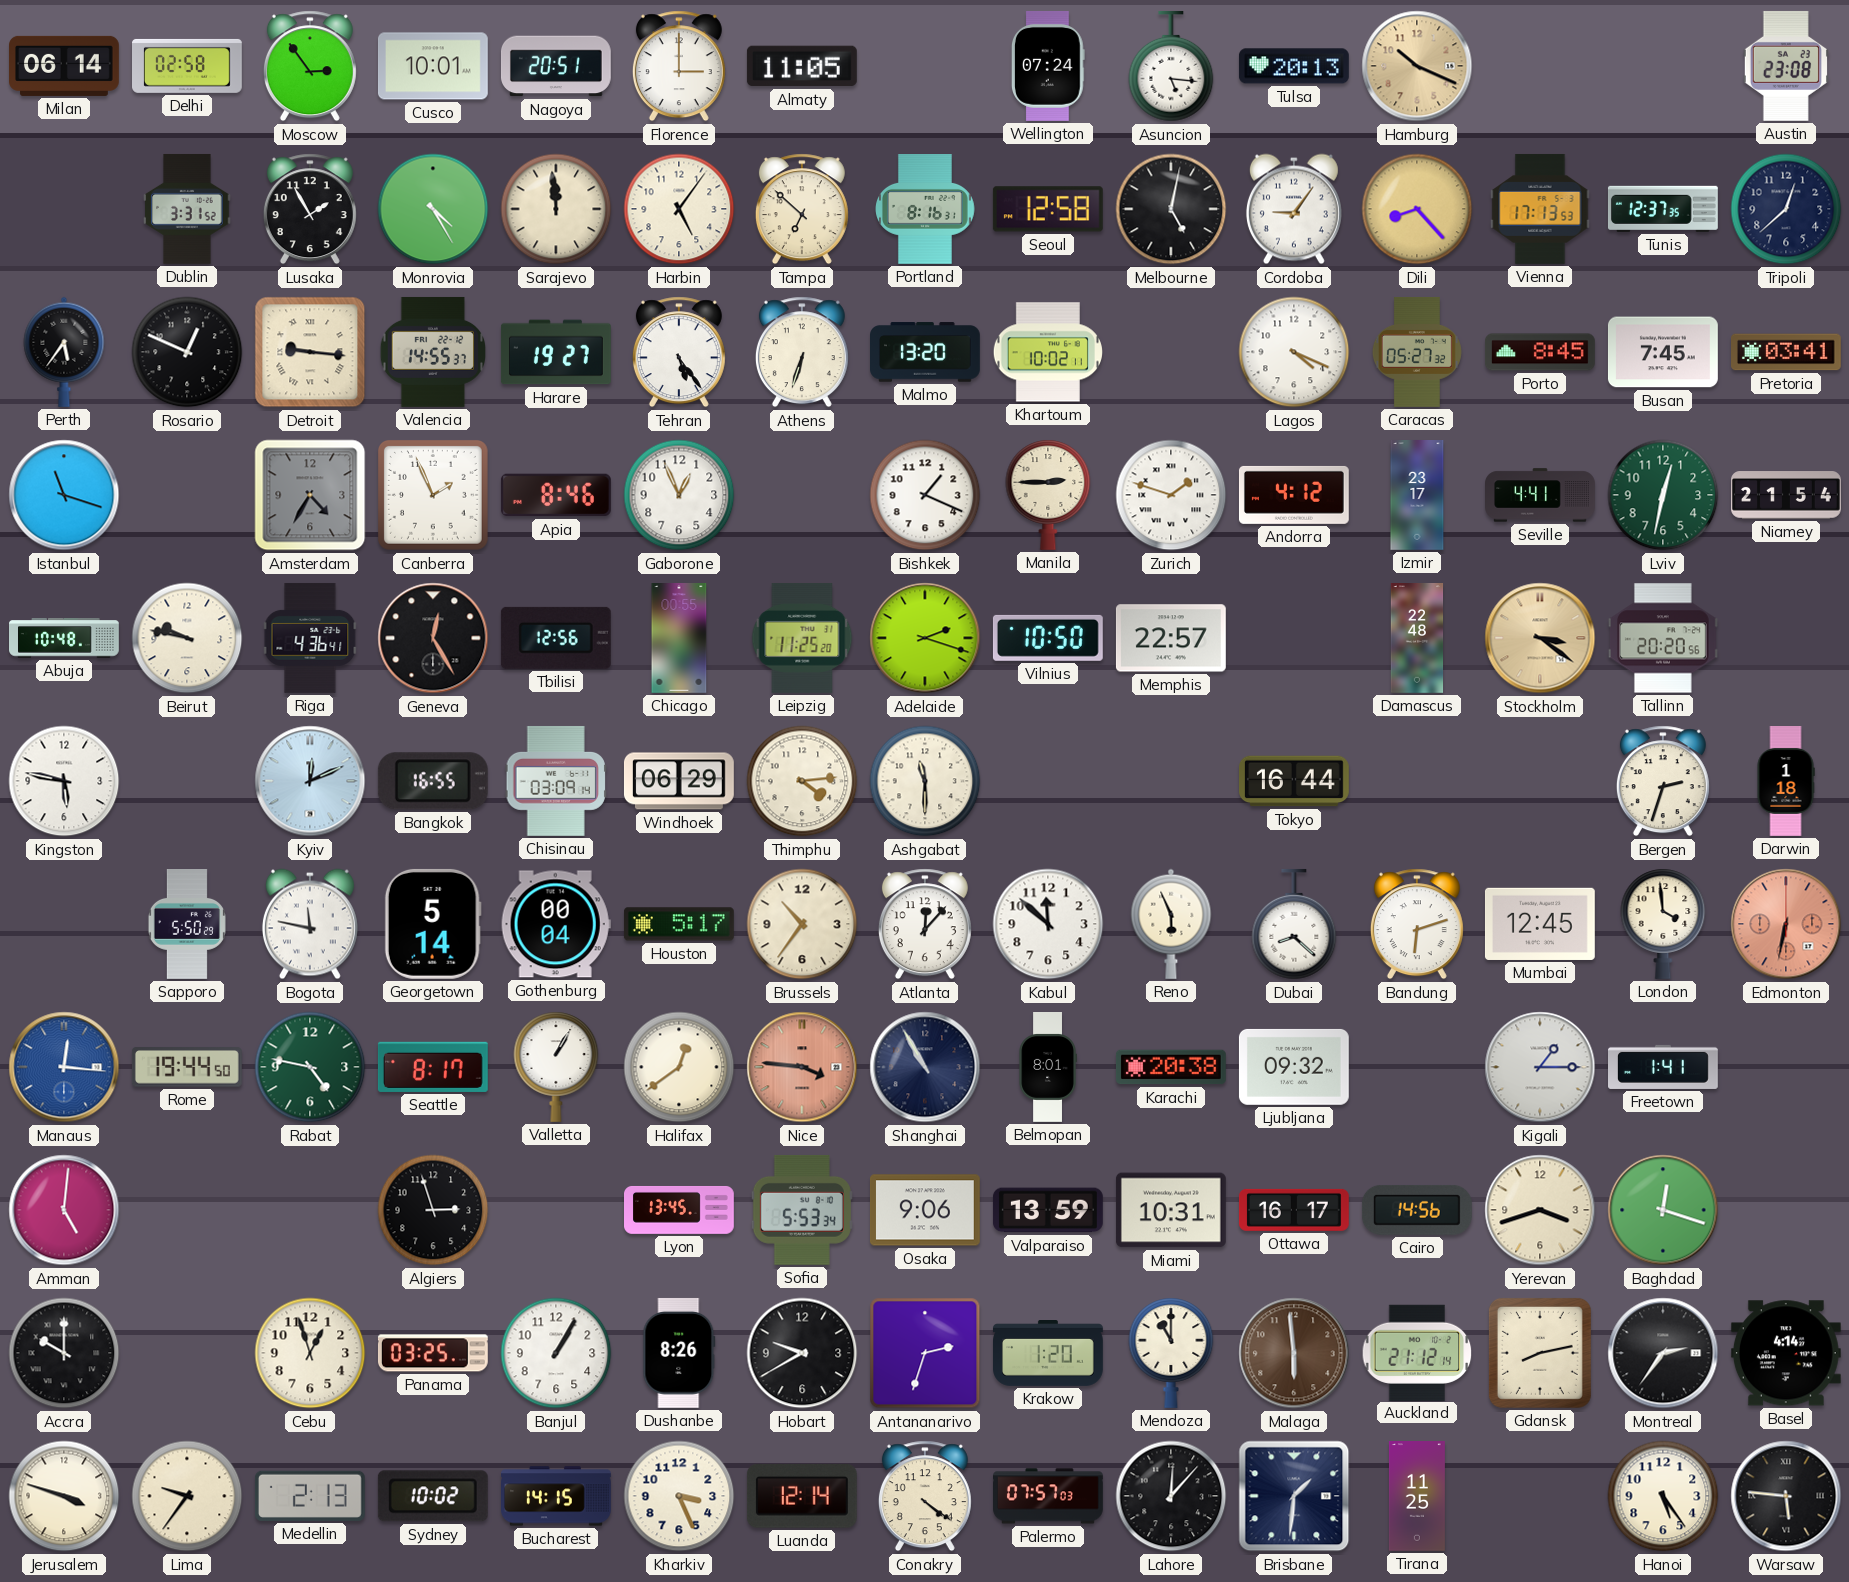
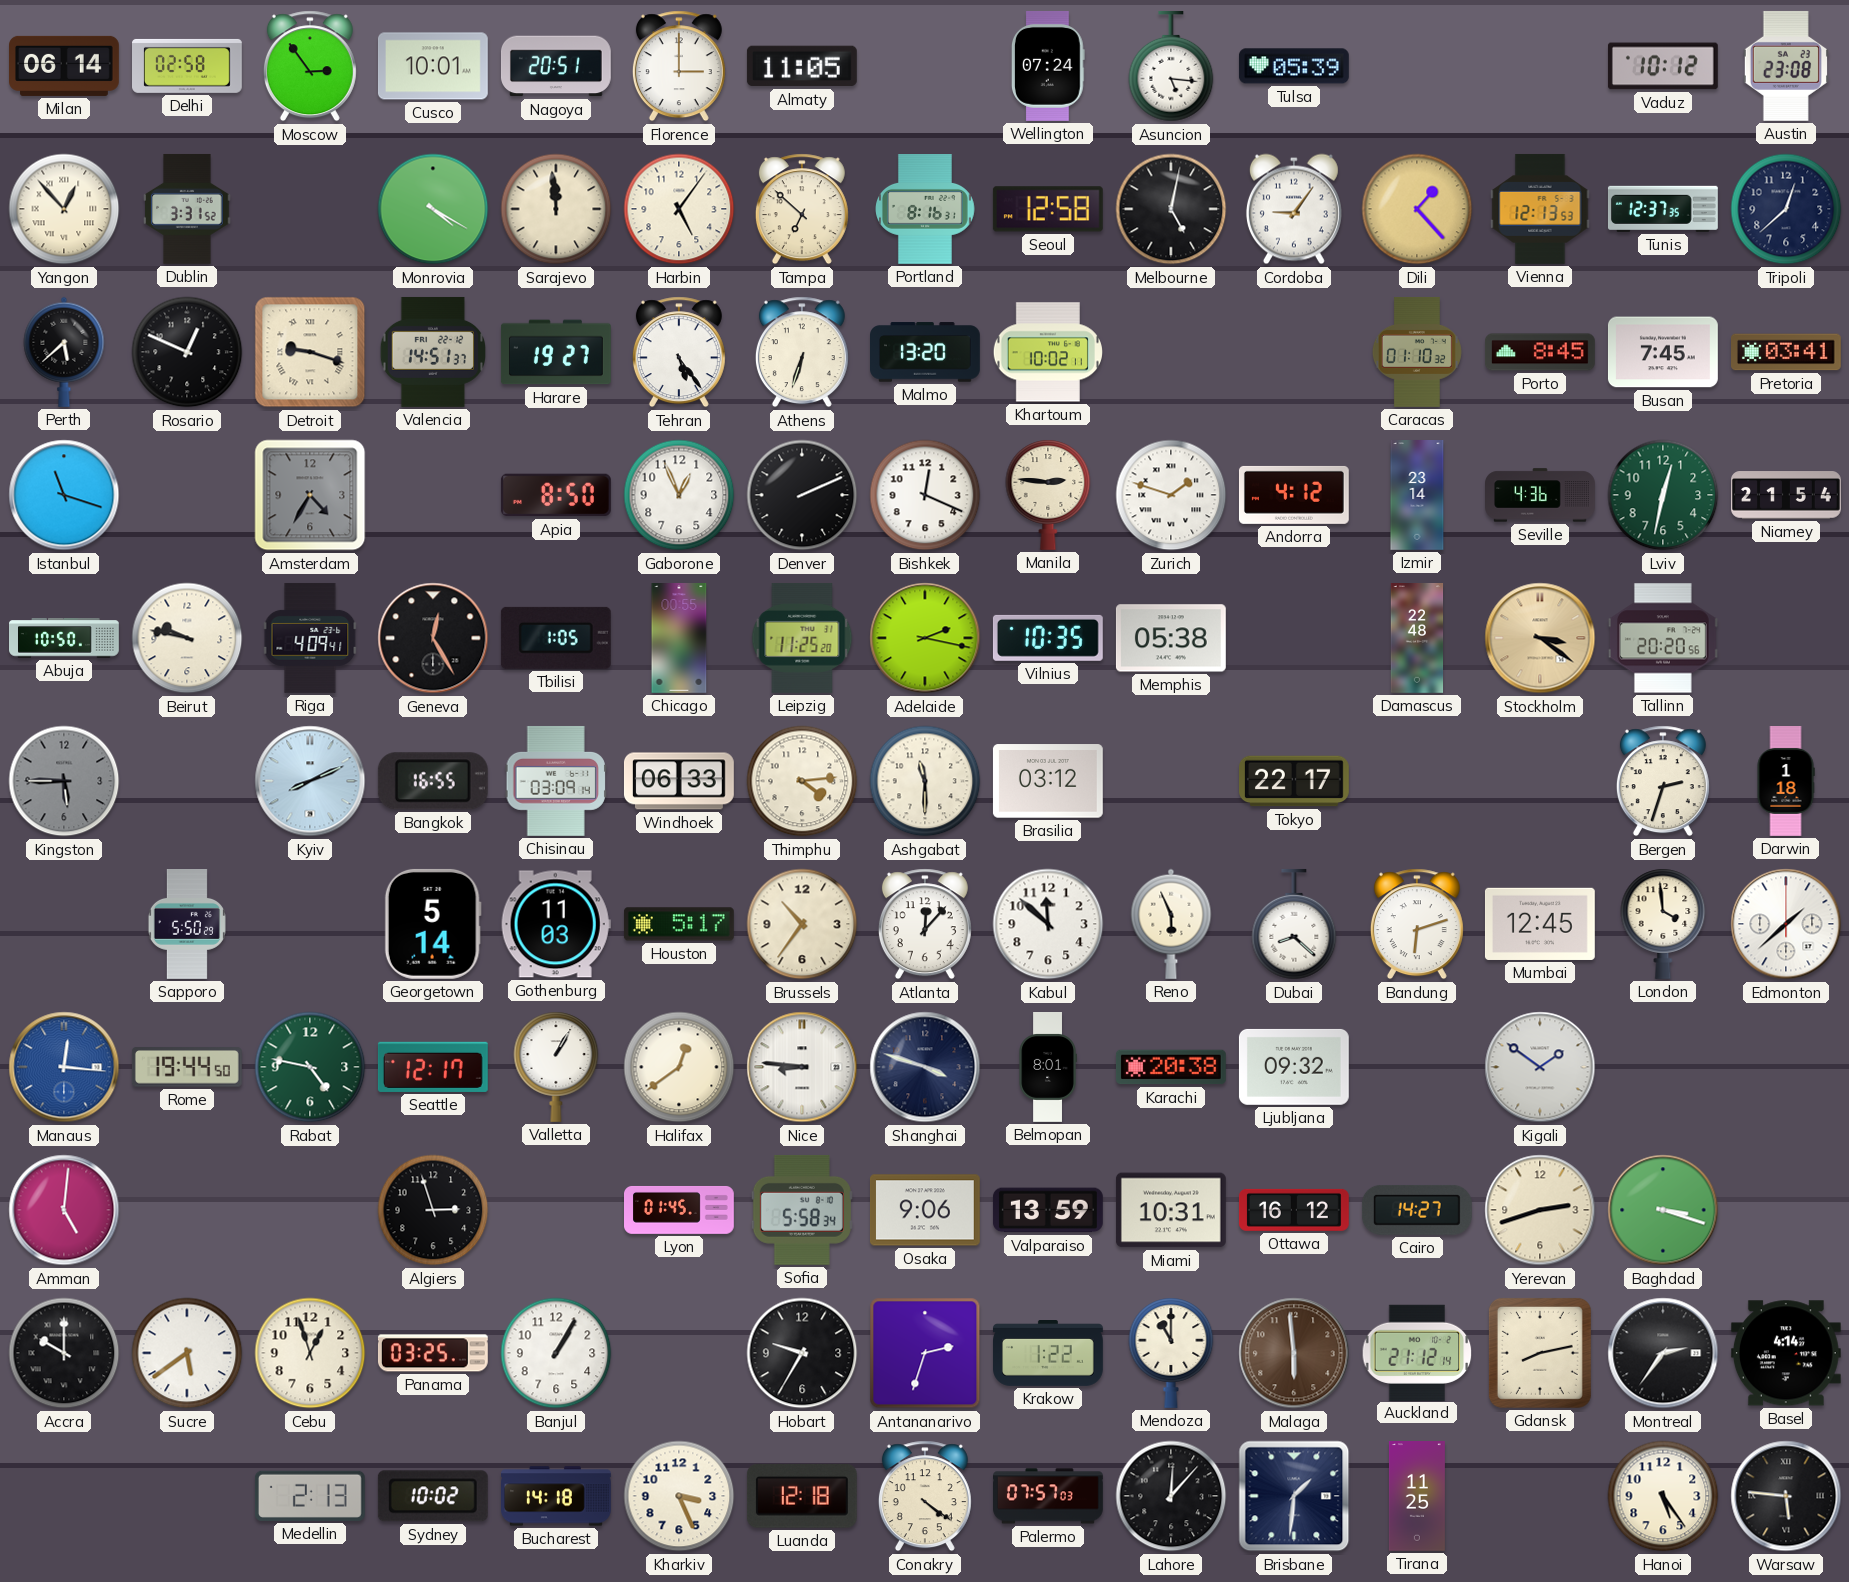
Tulsa: 20:13 -> 05:39
Hamburg: 10:19 -> none
Vaduz: none -> 10:12
Yangon: none -> 12:53
Lusaka: 1:55 -> none
Monrovia: 4:25 -> 4:20
Dili: 8:23 -> 1:23
Vienna: 17:13 -> 12:13
Perth: 5:36 -> 5:38
Detroit: 9:16 -> 9:18
Valencia: 14:55 -> 14:51
Lagos: 4:19 -> none
Caracas: 05:27 -> 01:10
Canberra: 1:56 -> none
Apia: 8:46 -> 8:50
Denver: none -> 2:11
Bishkek: 1:19 -> 12:19
Manila: 2:45 -> 2:46
Izmir: 23:17 -> 23:14
Seville: 4:41 -> 4:36
Abuja: 10:48 -> 10:50
Riga: 4:36 -> 4:09
Tbilisi: 12:56 -> 1:05
Adelaide: 2:18 -> 2:17
Vilnius: 10:50 -> 10:35
Memphis: 22:57 -> 05:38
Kingston: 5:47 -> 5:45
Kingston dial: white -> grey
Kyiv: 12:11 -> 8:11
Windhoek: 06:29 -> 06:33
Brasilia: none -> 03:12
Tokyo: 16:44 -> 22:17
Bogota: 11:47 -> none
Gothenburg: 00:04 -> 11:03
Edmonton: 6:32 -> 1:38
Edmonton dial: salmon -> white
Seattle: 8:17 -> 12:17
Nice: 3:46 -> 8:46
Nice dial: salmon -> white
Shanghai: 10:55 -> 3:48
Kigali: 1:15 -> 1:51
Freetown: 1:41 -> none
Lyon: 13:45 -> 01:45
Sofia: 5:53 -> 5:58
Ottawa: 16:17 -> 16:12
Cairo: 14:56 -> 14:27
Yerevan: 3:42 -> 2:42
Baghdad: 12:18 -> 3:18
Sucre: none -> 5:39
Dushanbe: 8:26 -> none
Hobart: 9:40 -> 9:35
Krakow: 1:20 -> 1:22
Jerusalem: 3:48 -> none
Lima: 9:36 -> none
Bucharest: 14:15 -> 14:18
Luanda: 12:14 -> 12:18
